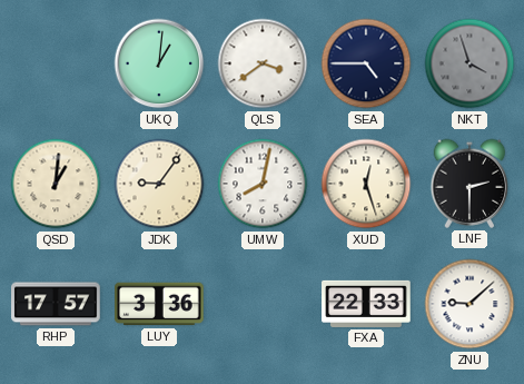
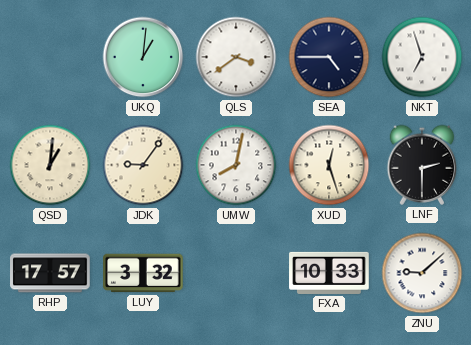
NKT: 3:57 -> 6:57
NKT dial: grey -> white
LUY: 3:36 -> 3:32
FXA: 22:33 -> 10:33
